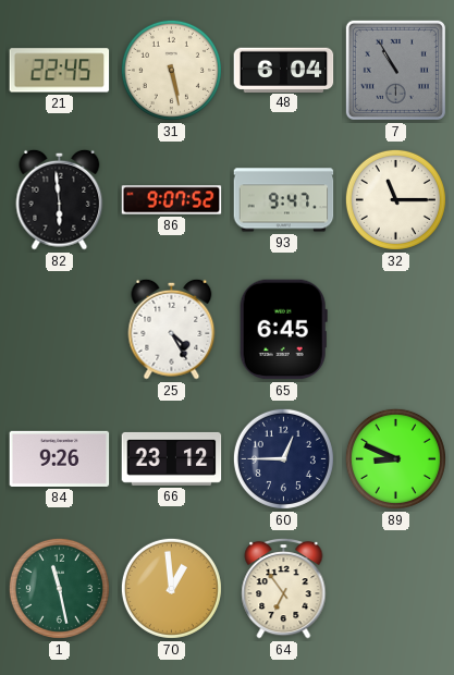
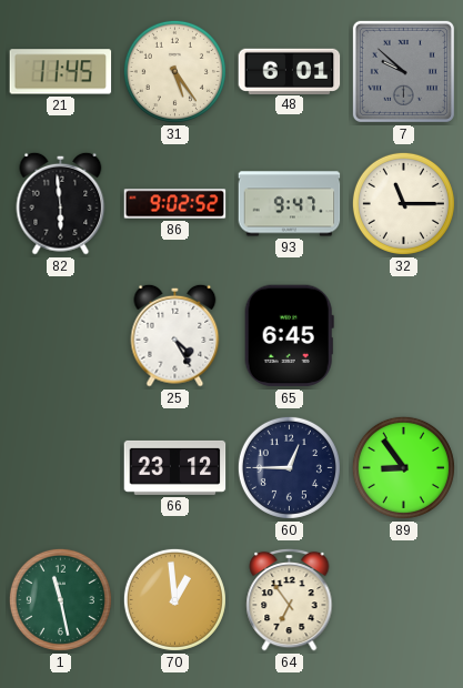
21: 22:45 -> 11:45
31: 5:28 -> 5:24
48: 6:04 -> 6:01
7: 10:55 -> 9:52
86: 9:07 -> 9:02
84: 9:26 -> none
89: 8:49 -> 8:54
